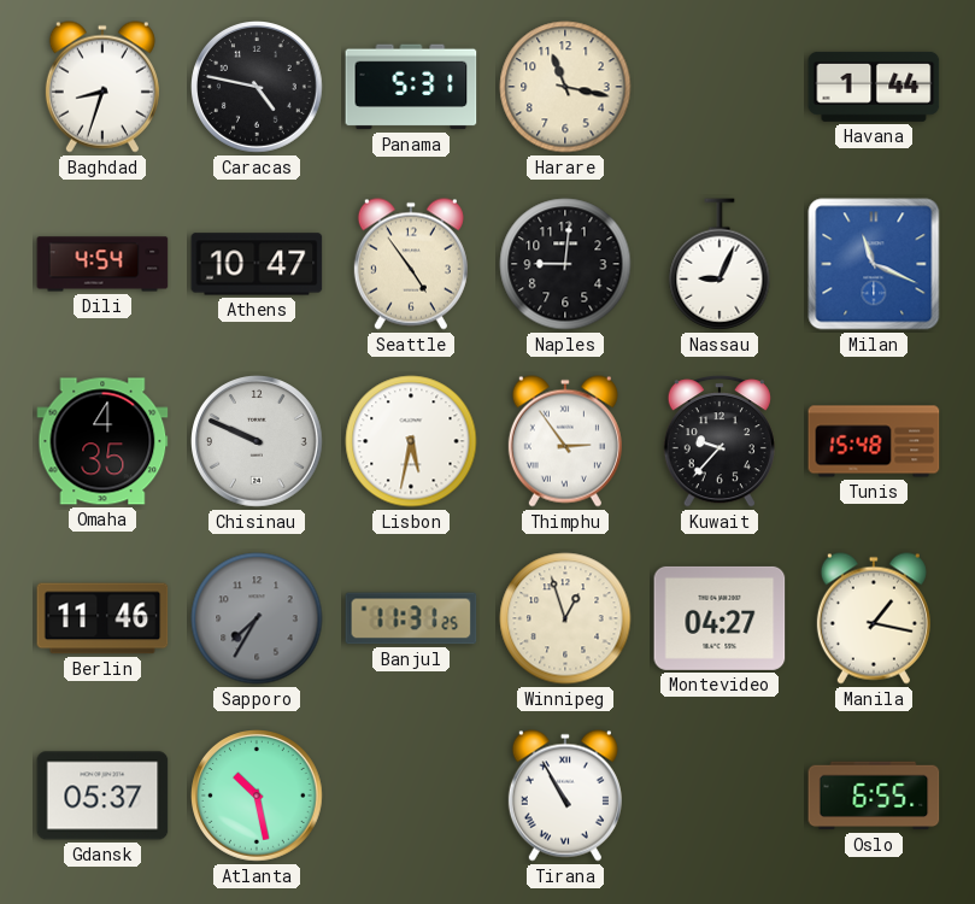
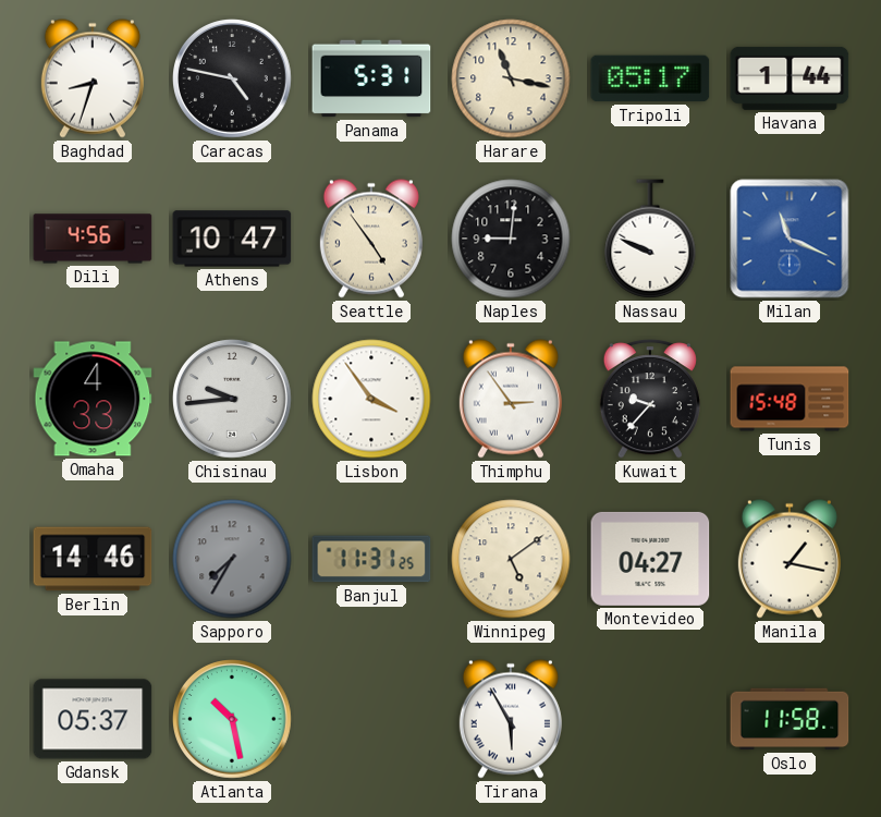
Tripoli: none -> 05:17
Dili: 4:54 -> 4:56
Nassau: 9:04 -> 9:49
Omaha: 4:35 -> 4:33
Chisinau: 9:49 -> 9:44
Lisbon: 5:32 -> 3:54
Berlin: 11:46 -> 14:46
Winnipeg: 12:57 -> 5:09
Tirana: 10:55 -> 5:55
Oslo: 6:55 -> 11:58
